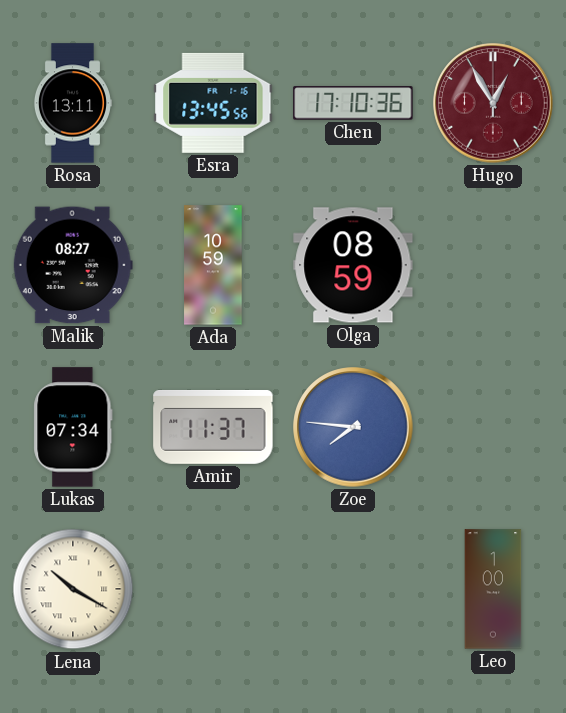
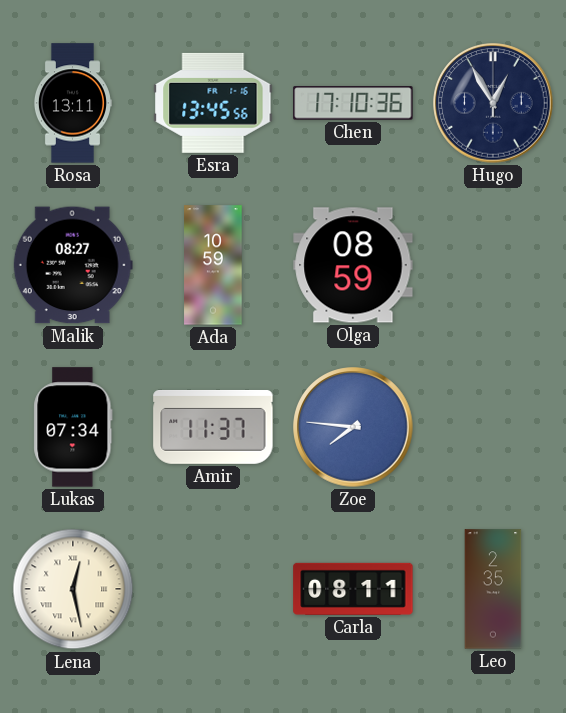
Hugo dial: burgundy -> navy
Lena: 10:20 -> 12:28
Carla: none -> 08:11
Leo: 1:00 -> 2:35
